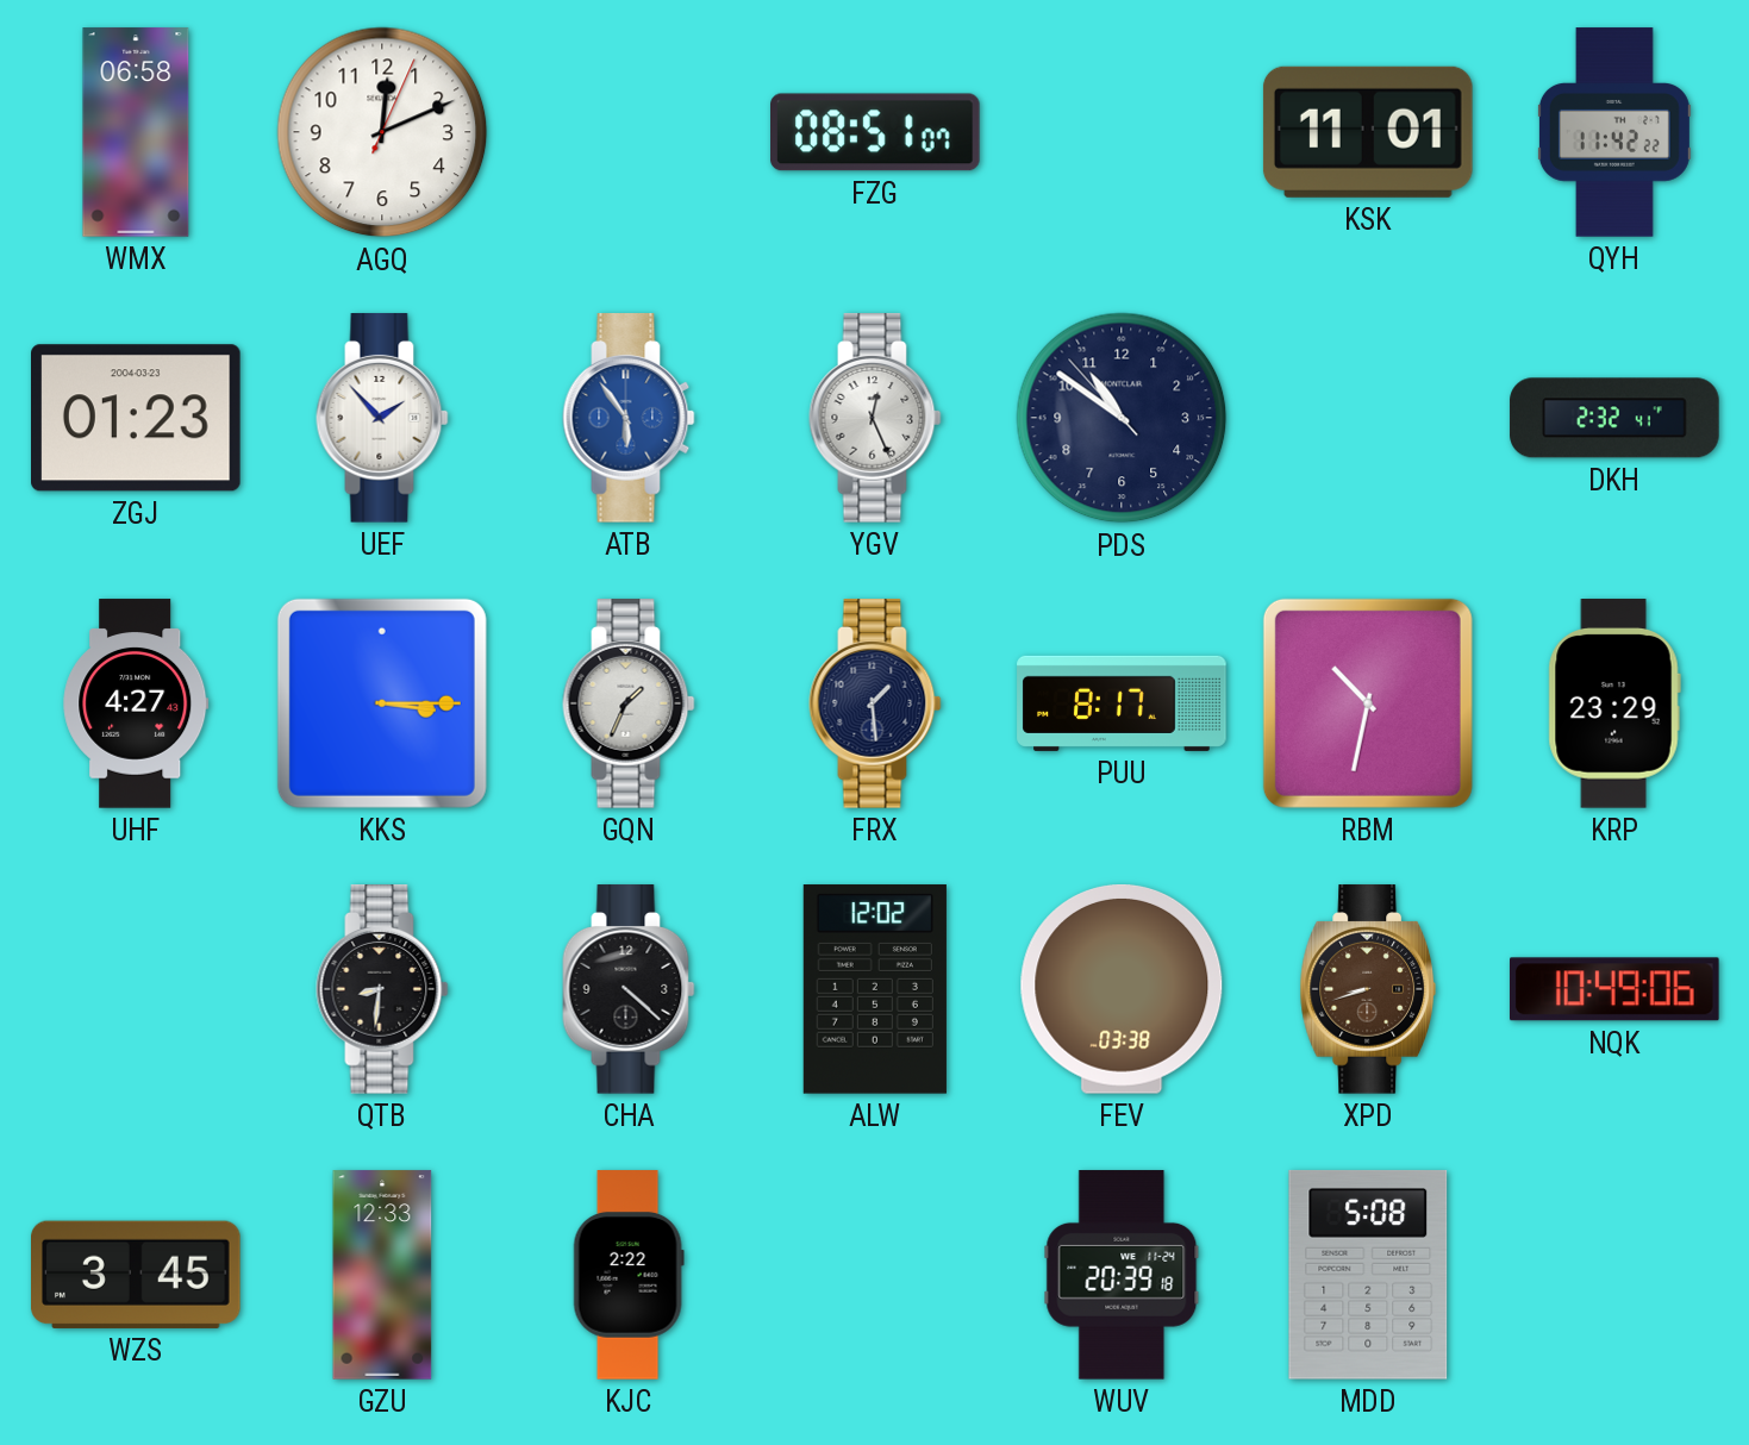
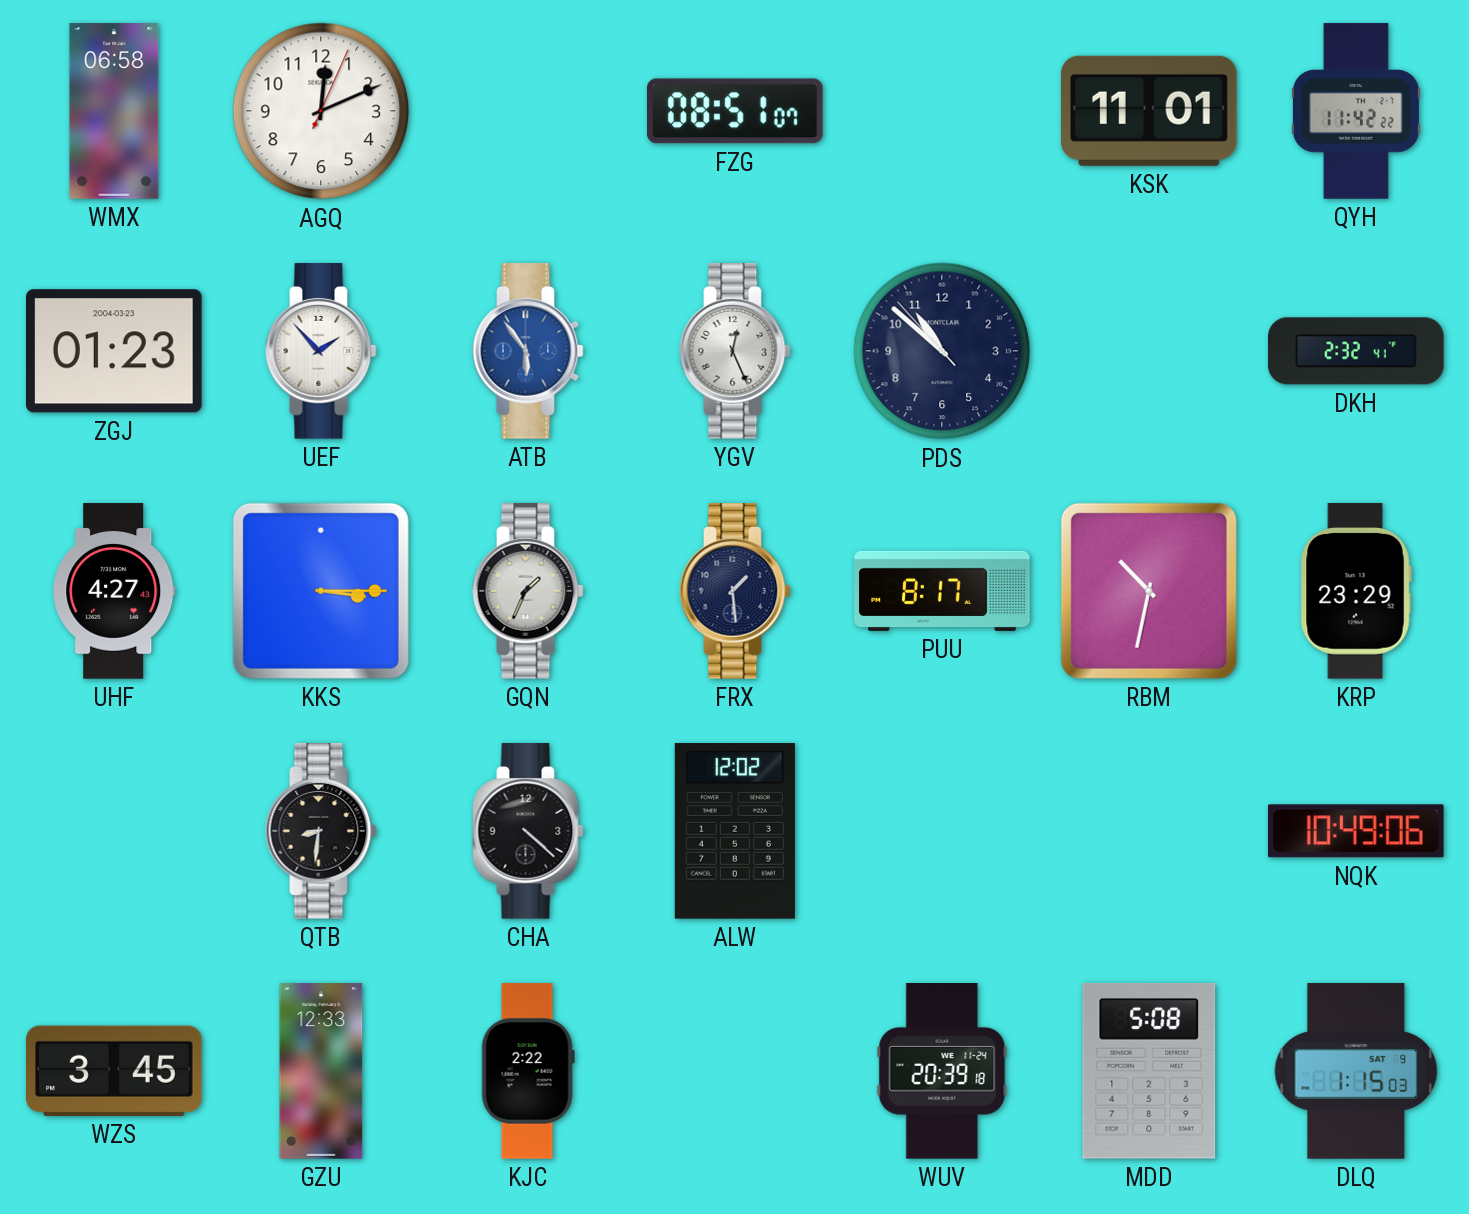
PDS: 10:50 -> 10:51
FEV: 03:38 -> none
XPD: 8:42 -> none
DLQ: none -> 1:15
